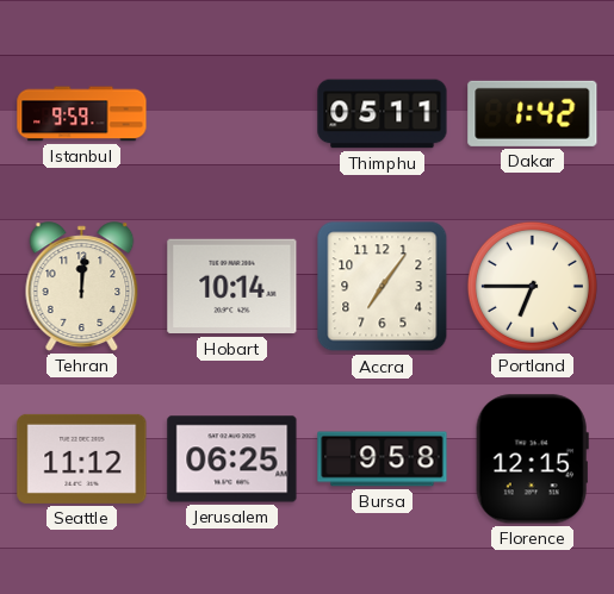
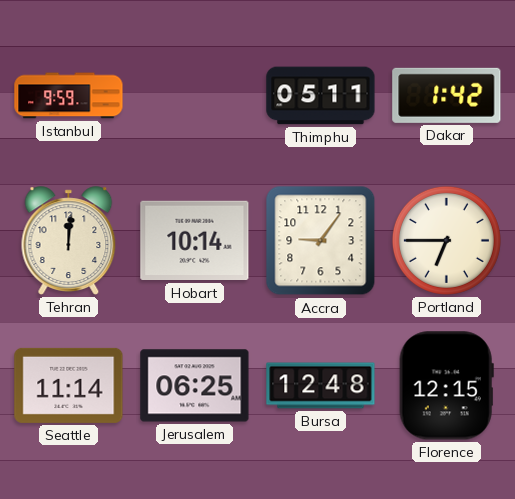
Accra: 7:06 -> 9:06
Seattle: 11:12 -> 11:14
Bursa: 9:58 -> 12:48
